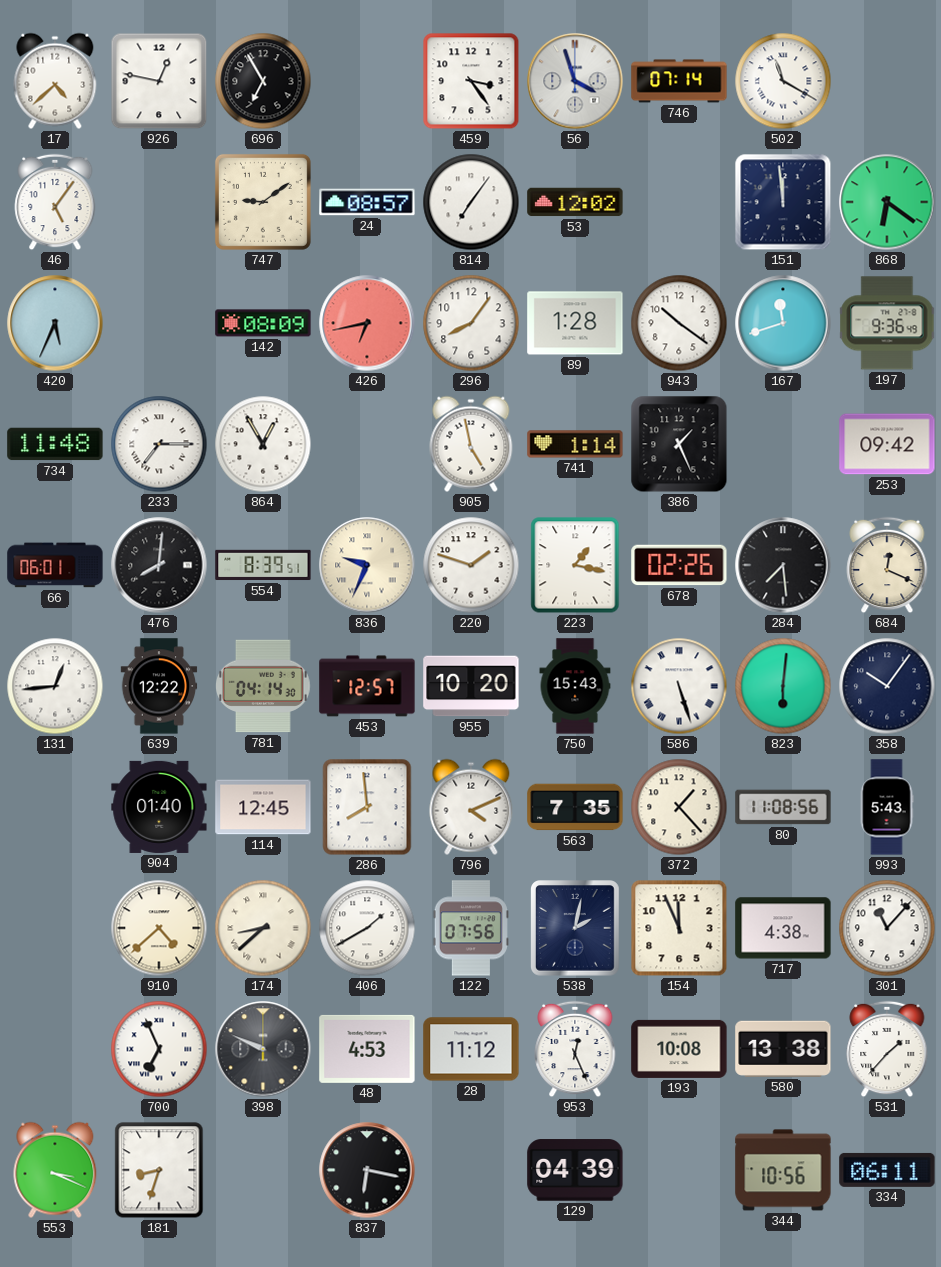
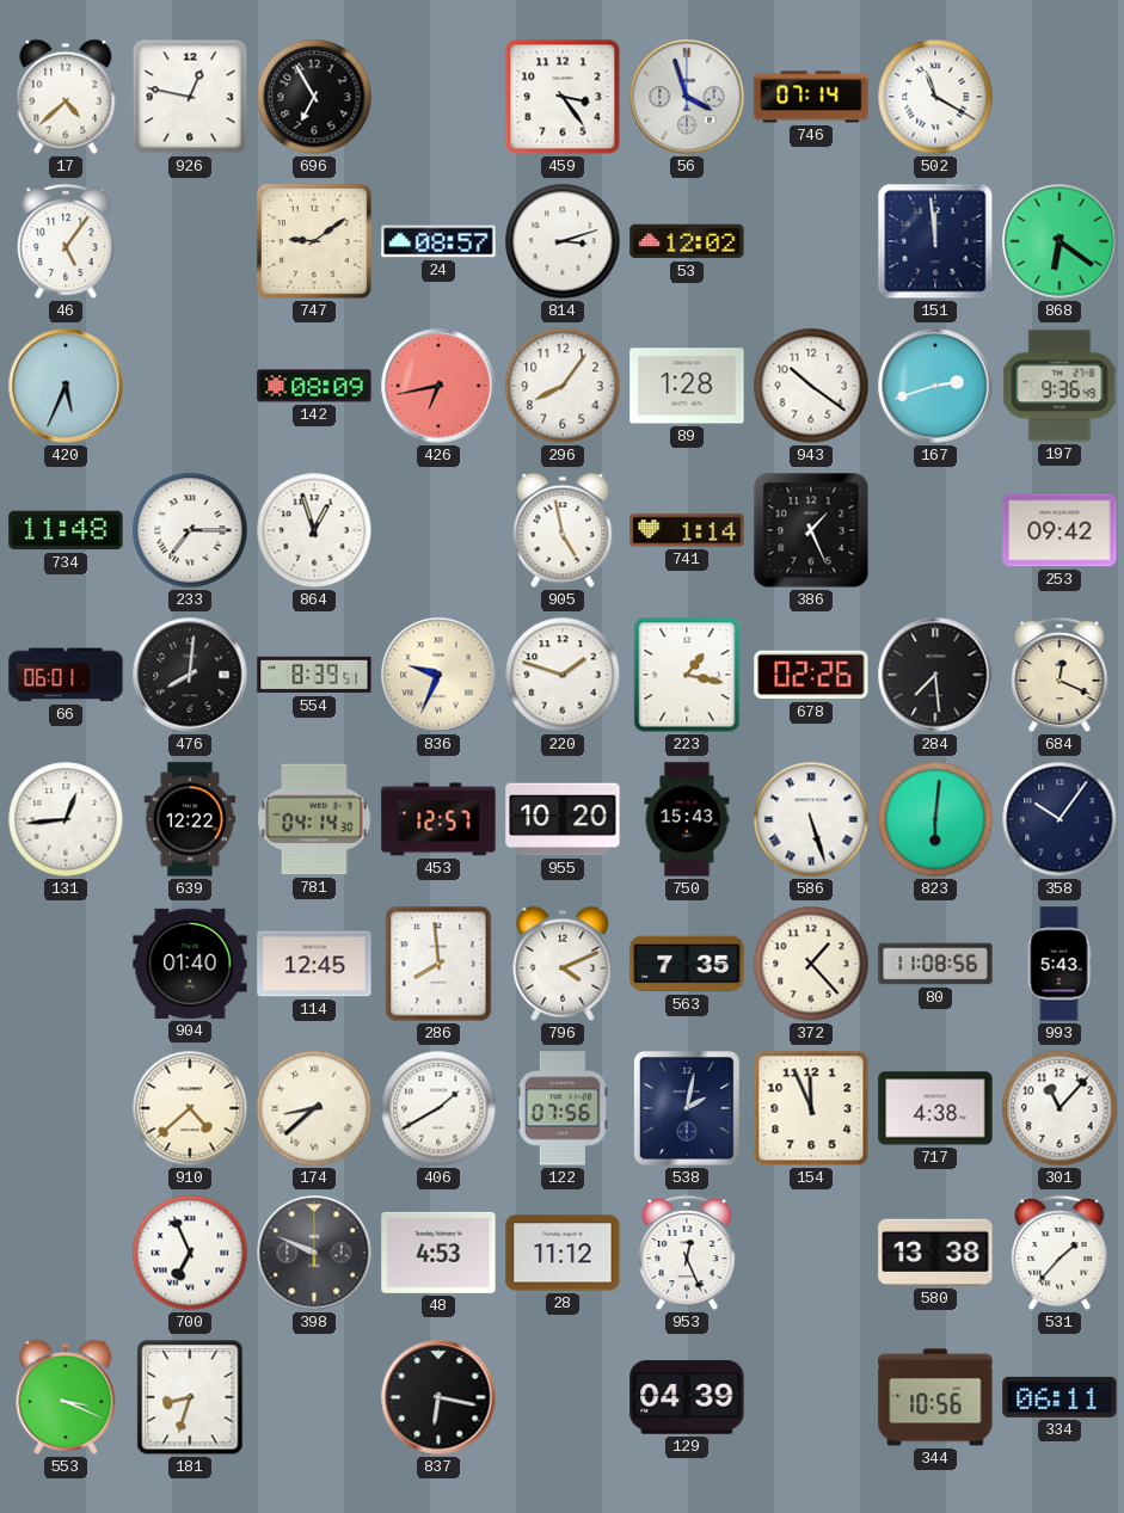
814: 7:06 -> 3:12
167: 11:42 -> 2:42
864: 12:55 -> 12:57
193: 10:08 -> none
